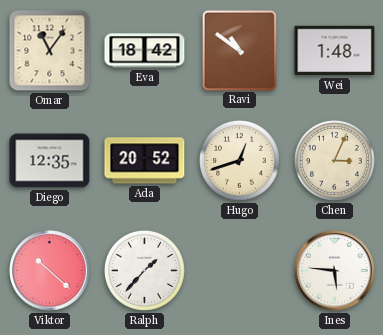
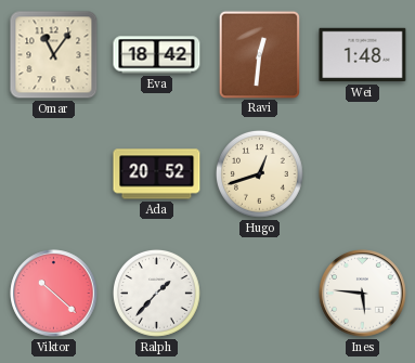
Ravi: 10:51 -> 12:31
Diego: 12:35 -> none
Chen: 3:04 -> none
